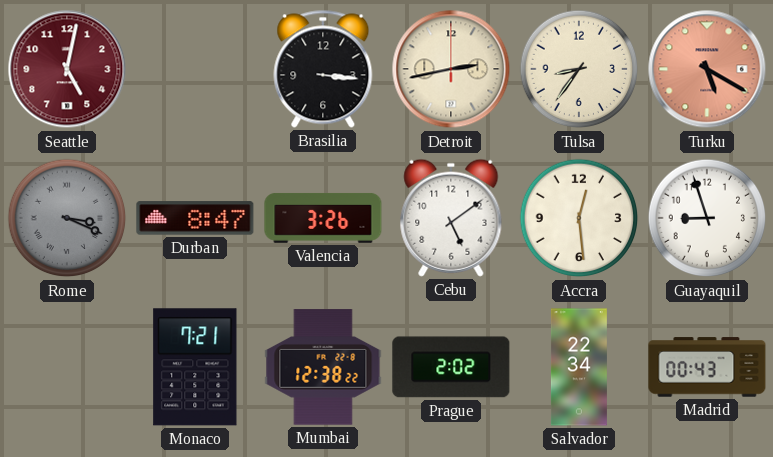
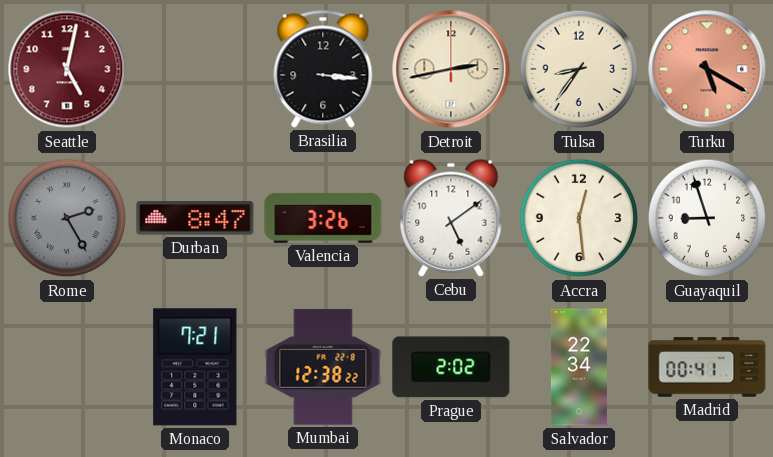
Rome: 3:19 -> 2:25
Madrid: 00:43 -> 00:41
